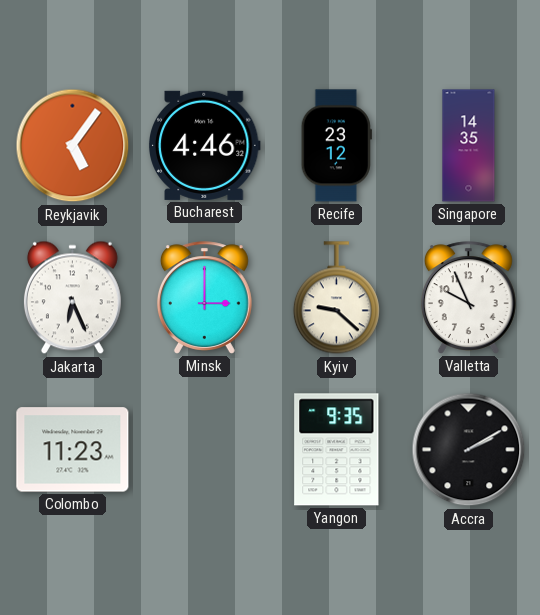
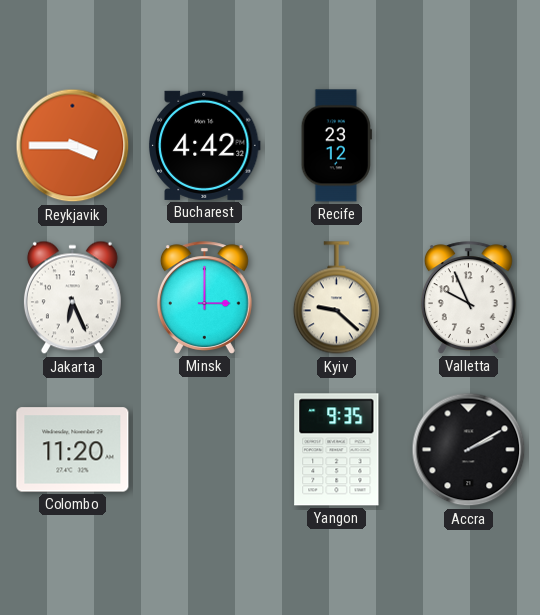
Reykjavik: 5:06 -> 3:45
Bucharest: 4:46 -> 4:42
Singapore: 14:35 -> none
Colombo: 11:23 -> 11:20
